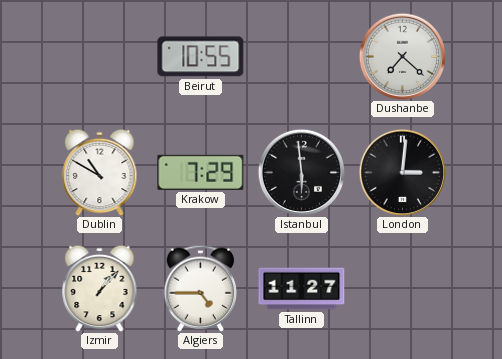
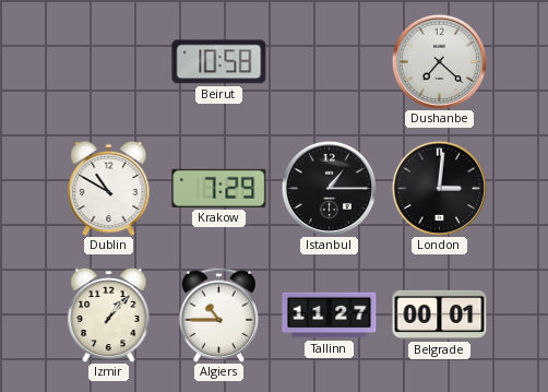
Beirut: 10:55 -> 10:58
Istanbul: 5:59 -> 1:15
Algiers: 4:45 -> 10:45
Belgrade: none -> 00:01
